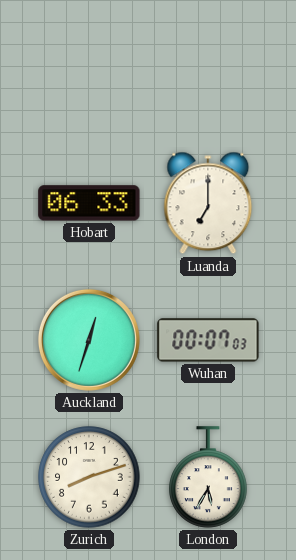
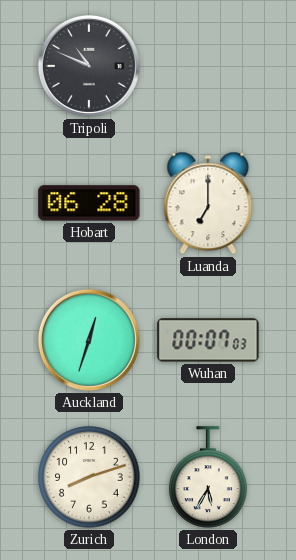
Tripoli: none -> 10:49
Hobart: 06:33 -> 06:28
